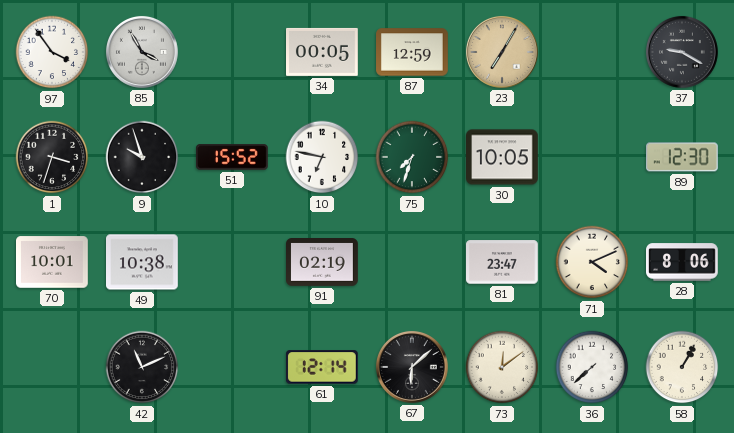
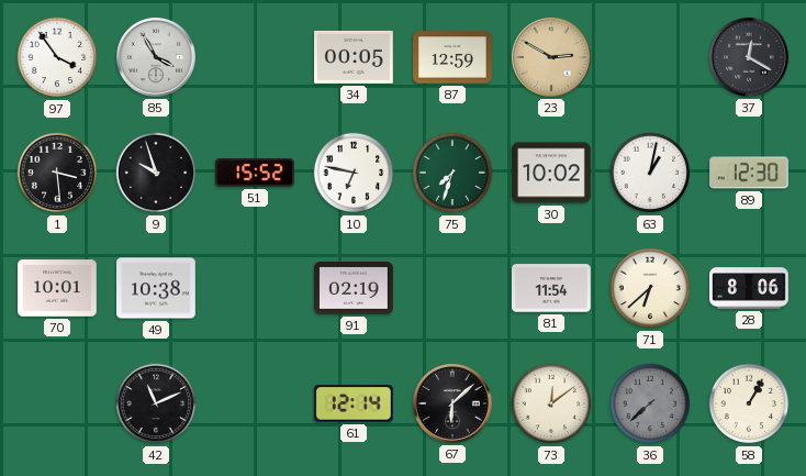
23: 7:05 -> 2:50
37: 9:20 -> 12:20
1: 3:33 -> 3:29
30: 10:05 -> 10:02
63: none -> 1:02
81: 23:47 -> 11:54
71: 4:11 -> 6:38
36 dial: white -> grey
